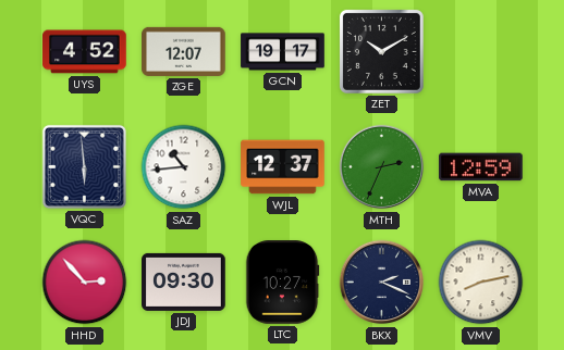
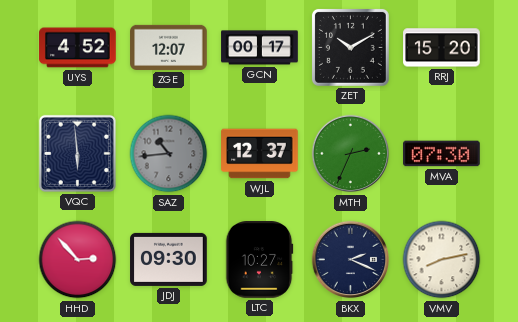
GCN: 19:17 -> 00:17
RRJ: none -> 15:20
SAZ dial: white -> grey
MVA: 12:59 -> 07:30
